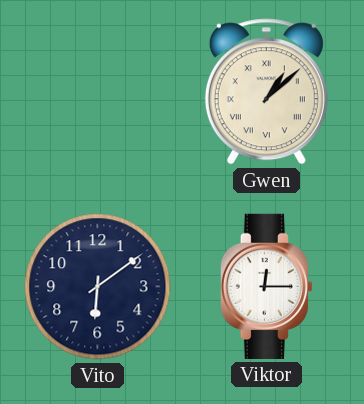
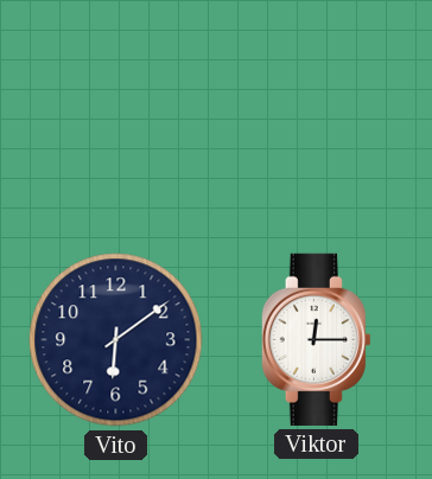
Gwen: 1:08 -> none
